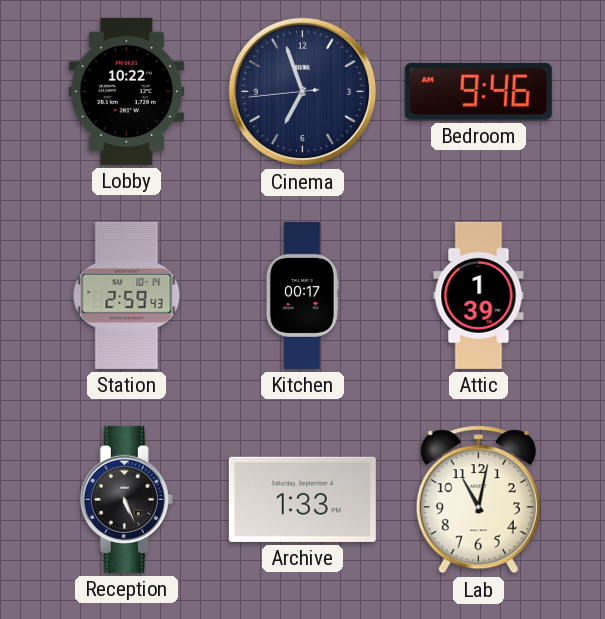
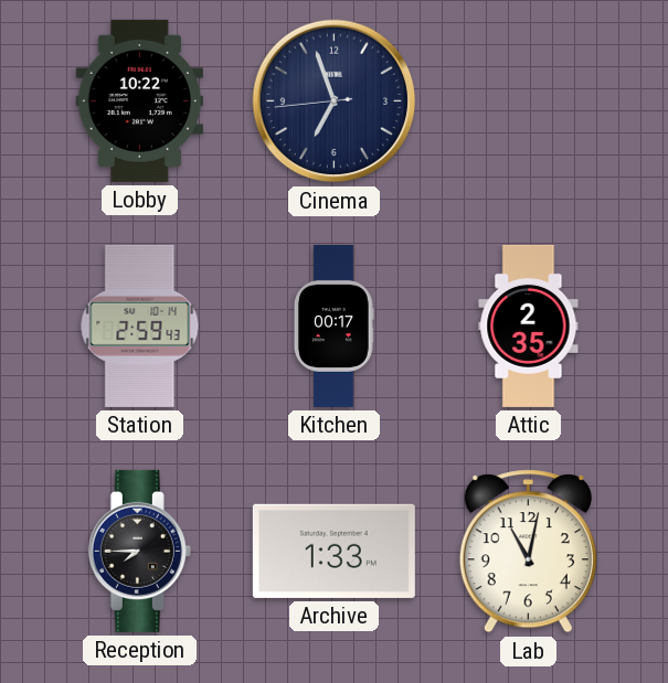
Bedroom: 9:46 -> none
Attic: 1:39 -> 2:35
Reception: 5:26 -> 7:45
